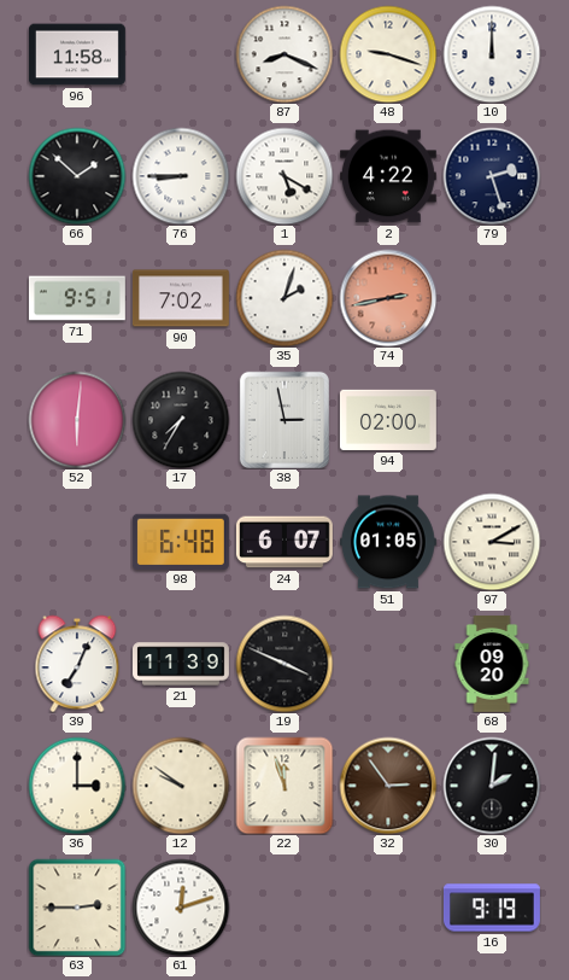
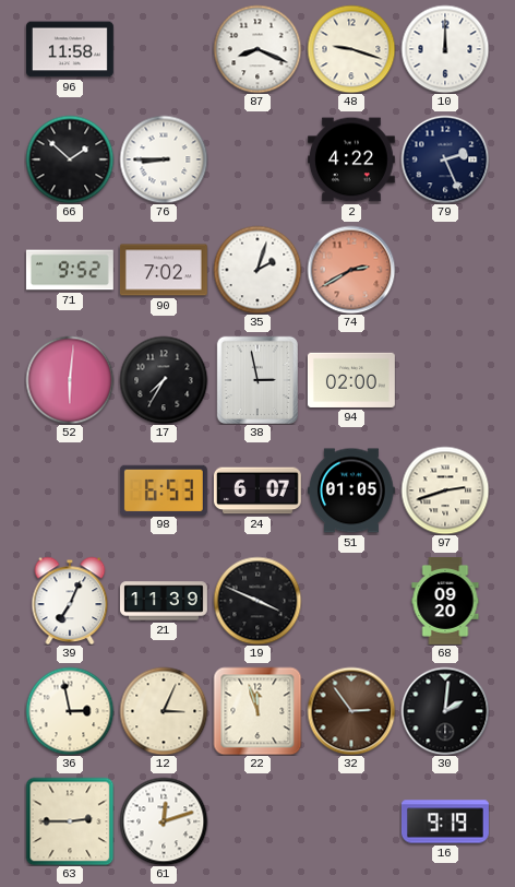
1: 5:20 -> none
79: 2:27 -> 2:26
71: 9:51 -> 9:52
74: 2:43 -> 2:40
98: 6:48 -> 6:53
97: 3:10 -> 2:42
36: 3:00 -> 2:58
12: 9:51 -> 3:04
